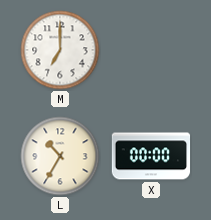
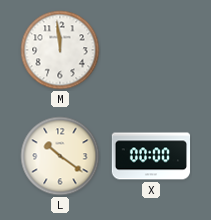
M: 7:00 -> 11:59
L: 10:35 -> 10:21
